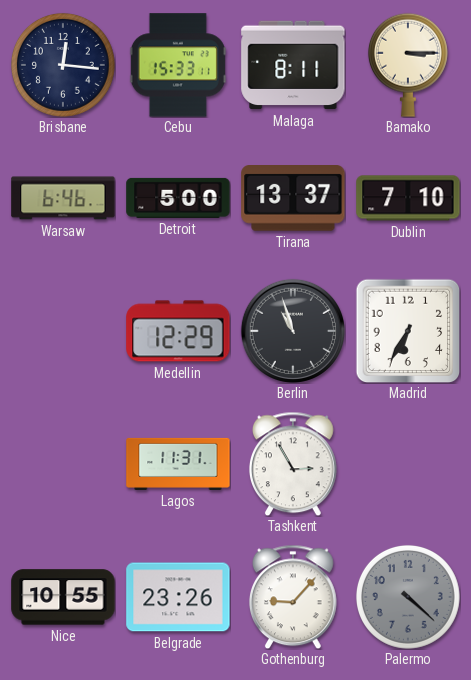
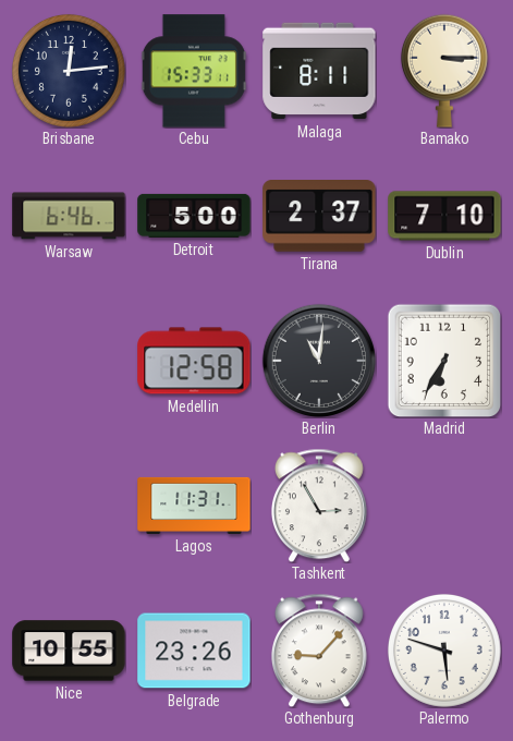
Brisbane: 12:16 -> 12:14
Tirana: 13:37 -> 2:37
Medellin: 12:29 -> 12:58
Berlin: 10:57 -> 11:01
Palermo: 4:22 -> 5:48
Palermo dial: grey -> white
